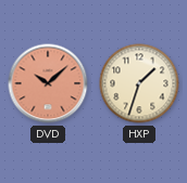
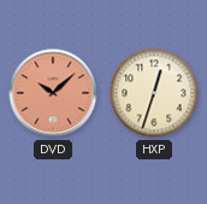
HXP: 1:33 -> 12:33
